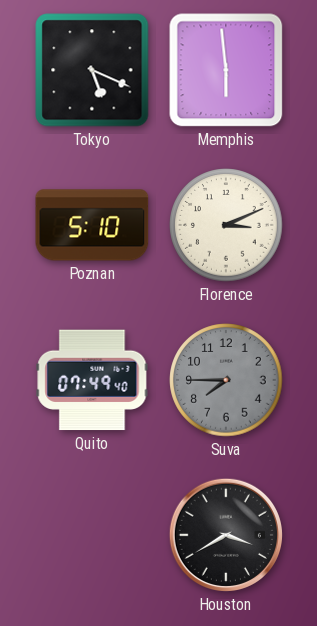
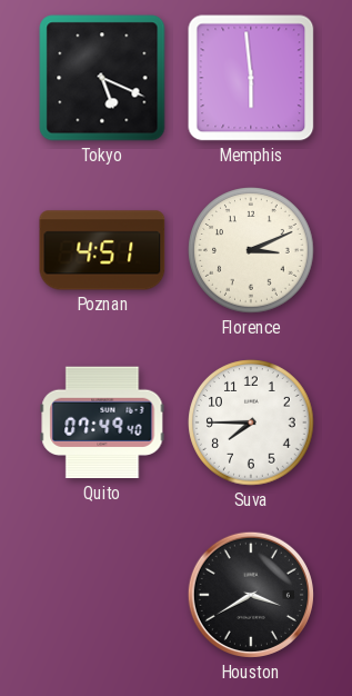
Poznan: 5:10 -> 4:51
Suva dial: grey -> white
